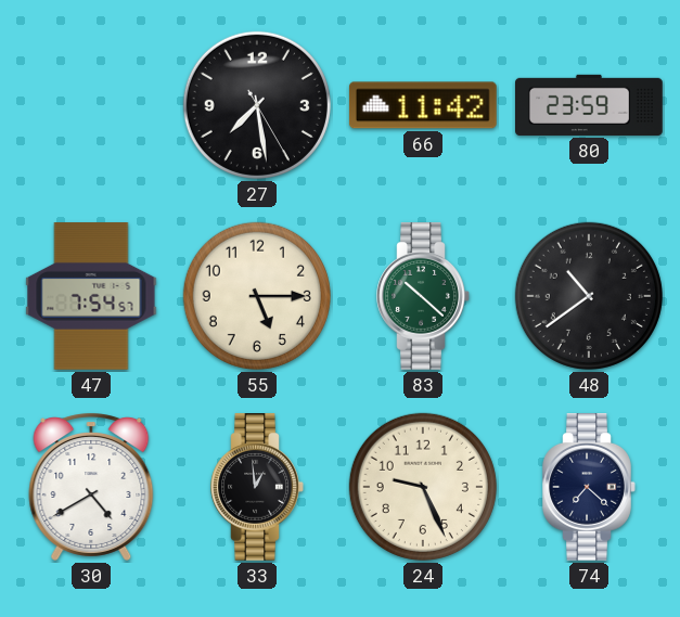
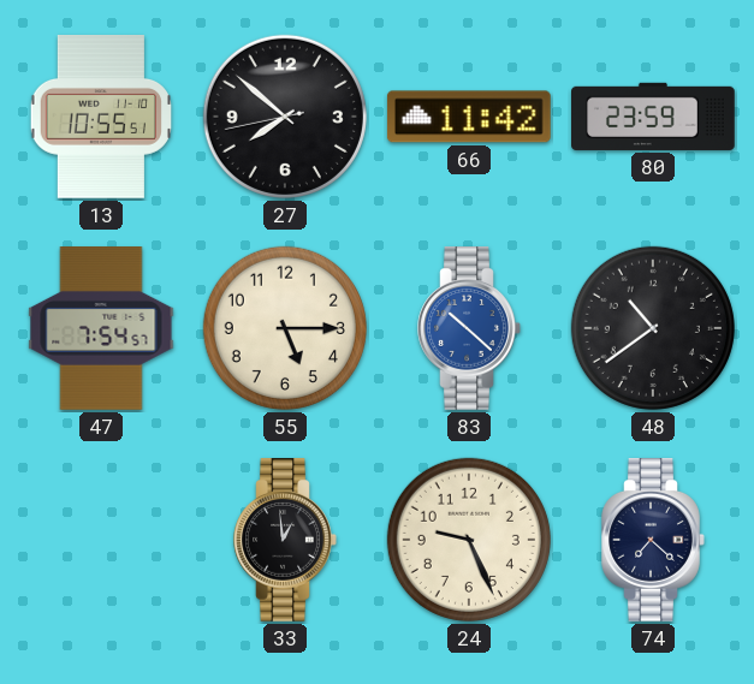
13: none -> 10:55
27: 7:28 -> 7:51
83 dial: green -> blue
30: 4:40 -> none
